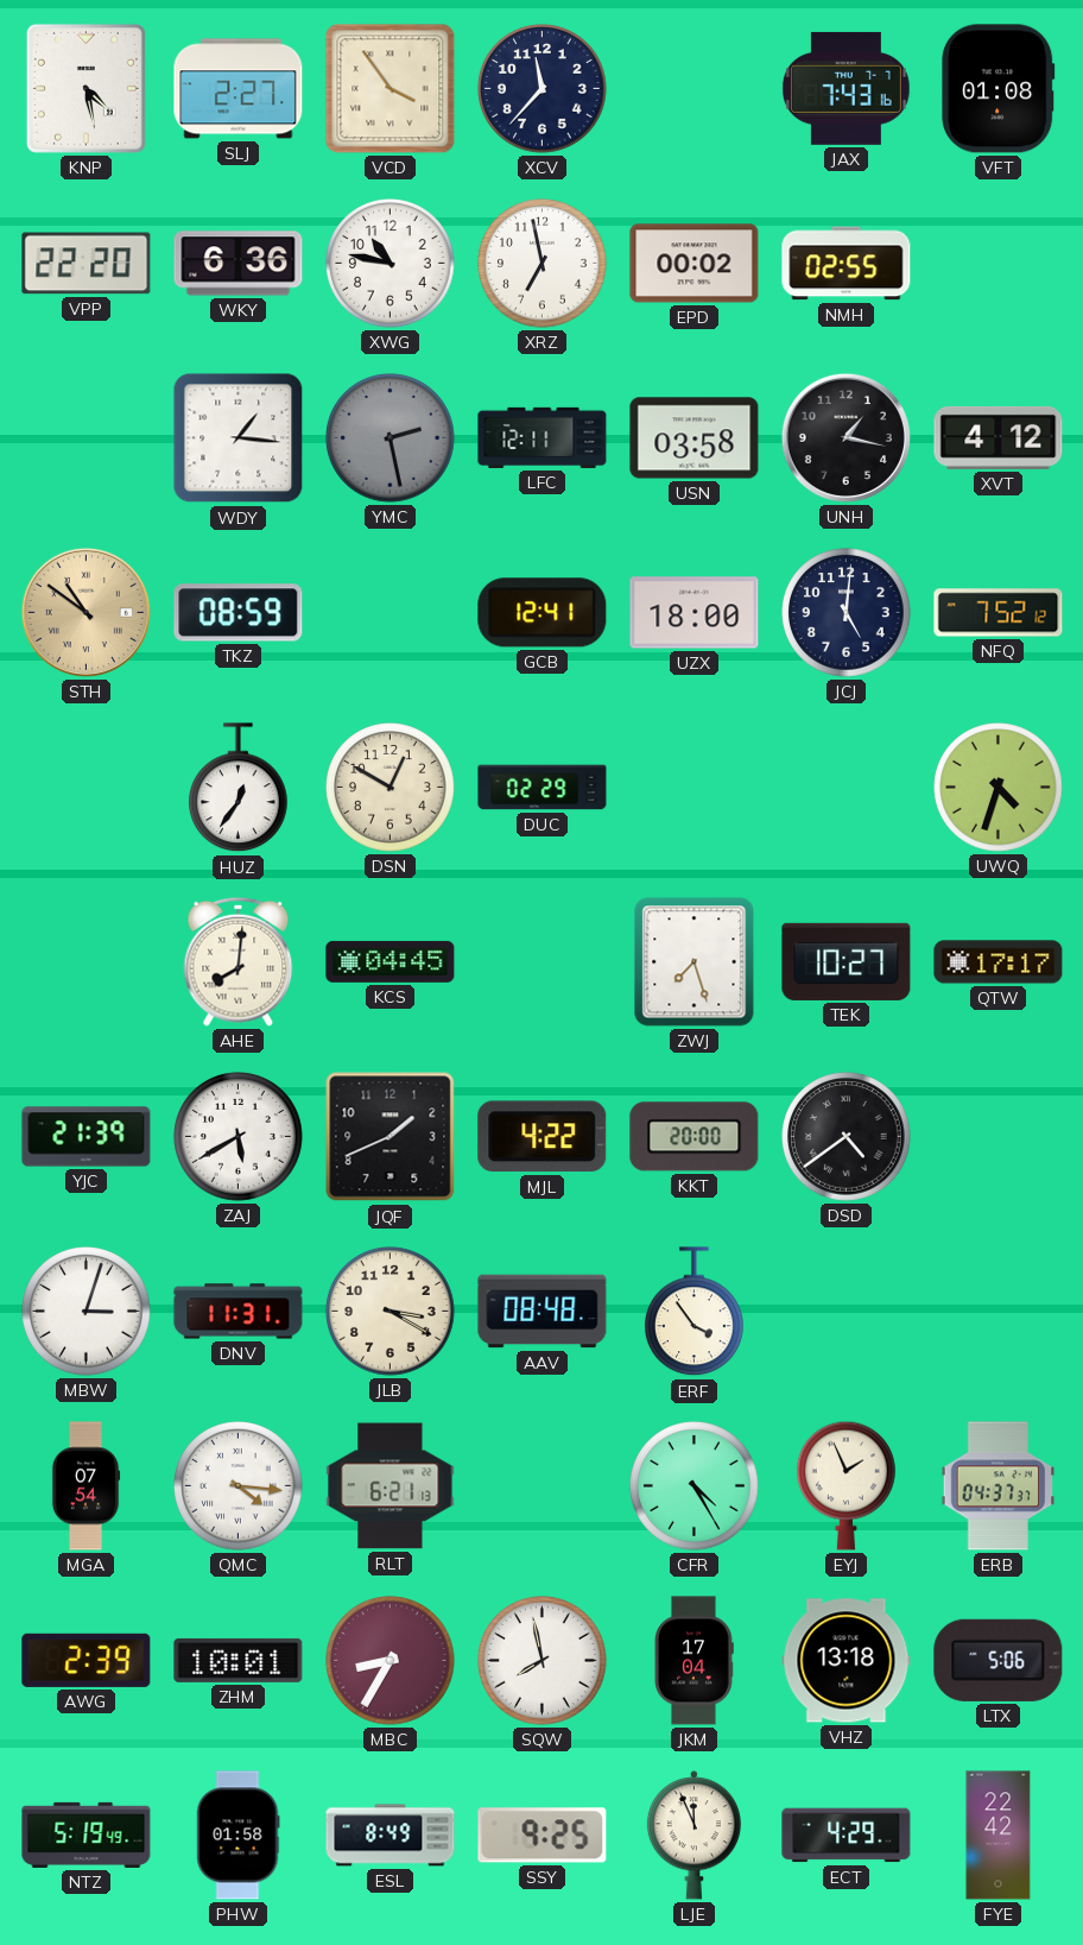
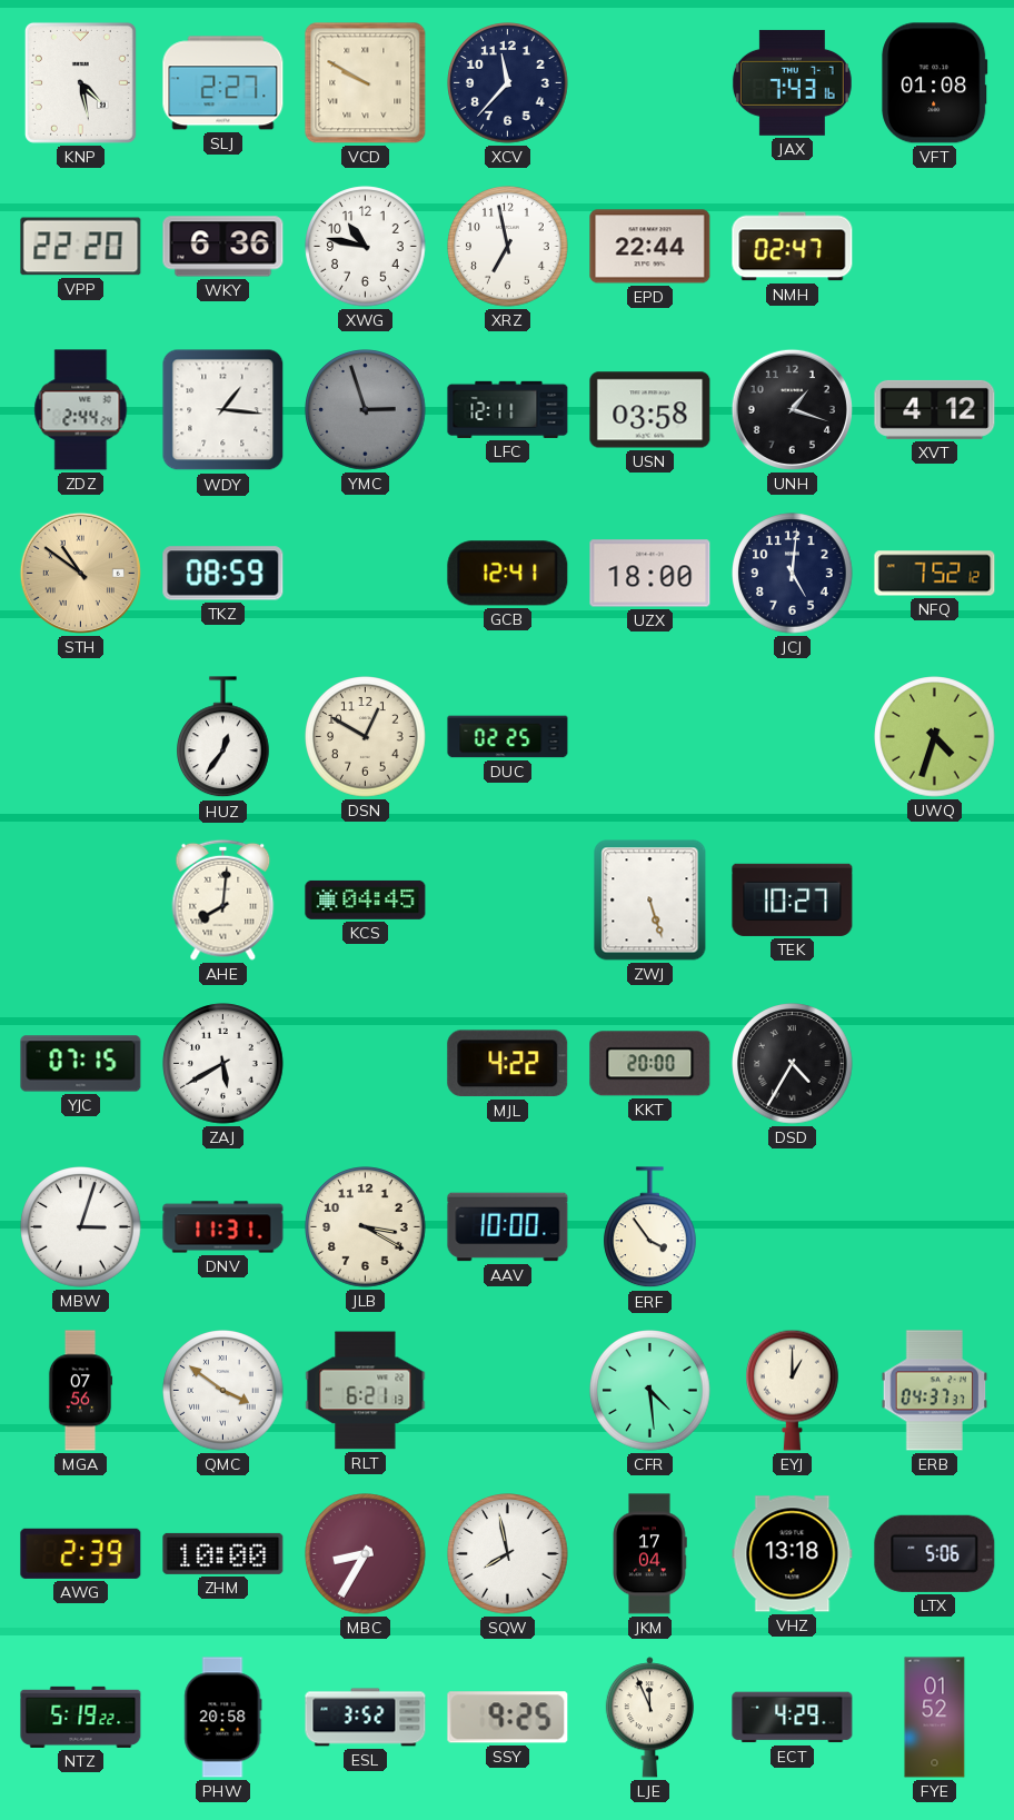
VCD: 3:54 -> 9:50
EPD: 00:02 -> 22:44
NMH: 02:55 -> 02:47
ZDZ: none -> 2:44
YMC: 2:28 -> 2:57
UNH: 1:17 -> 1:18
DUC: 02:29 -> 02:25
ZWJ: 7:27 -> 5:27
QTW: 17:17 -> none
YJC: 21:39 -> 07:15
JQF: 1:41 -> none
DSD: 4:39 -> 4:35
AAV: 08:48 -> 10:00
MGA: 07:54 -> 07:56
QMC: 4:16 -> 3:51
CFR: 4:25 -> 4:29
EYJ: 1:56 -> 1:00
ZHM: 10:01 -> 10:00
NTZ: 5:19:49 -> 5:19:22
PHW: 01:58 -> 20:58
ESL: 8:49 -> 3:52
FYE: 22:42 -> 01:52
